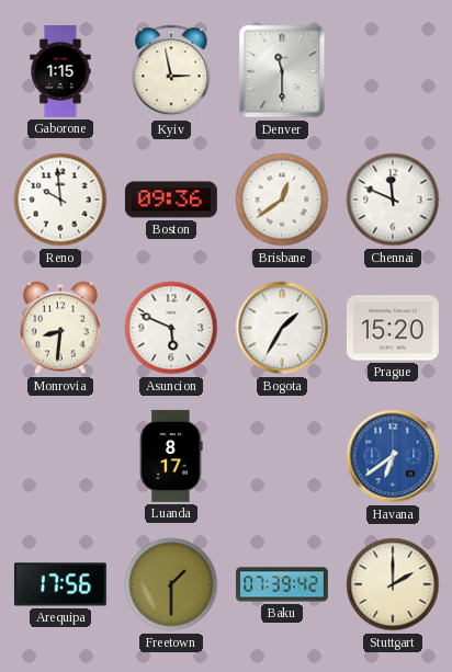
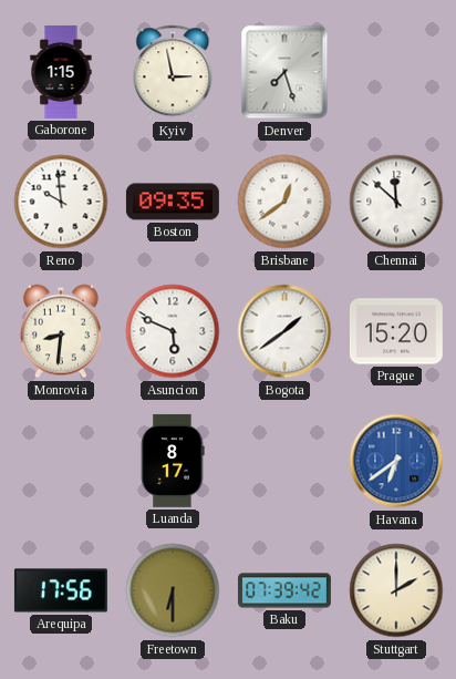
Denver: 11:30 -> 7:27
Boston: 09:36 -> 09:35
Chennai: 11:49 -> 11:52
Bogota: 1:35 -> 1:39
Freetown: 1:30 -> 6:30
